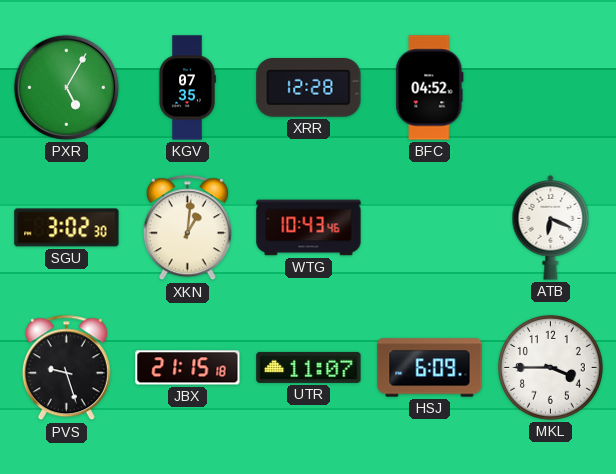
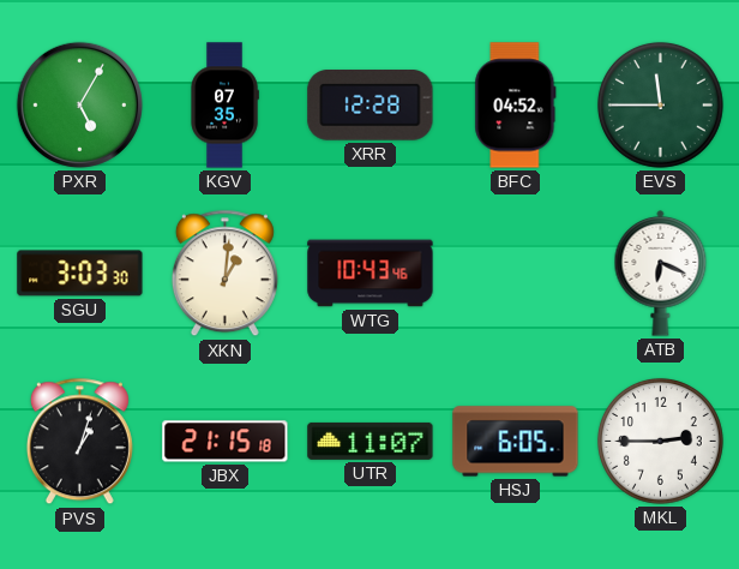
EVS: none -> 11:45
SGU: 3:02 -> 3:03
PVS: 9:27 -> 1:03
HSJ: 6:09 -> 6:05
MKL: 3:45 -> 2:45
